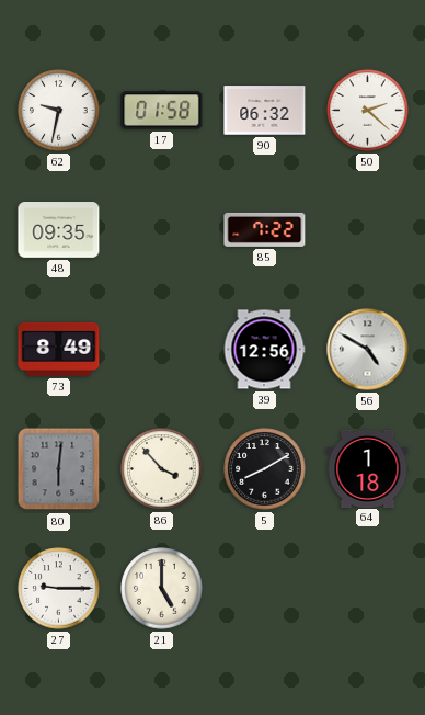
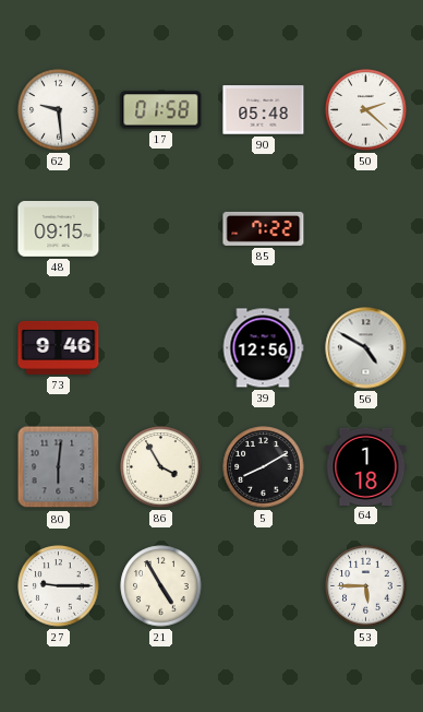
62: 9:32 -> 9:29
90: 06:32 -> 05:48
48: 09:35 -> 09:15
73: 8:49 -> 9:46
86: 3:53 -> 3:55
21: 5:00 -> 4:55
53: none -> 5:45
